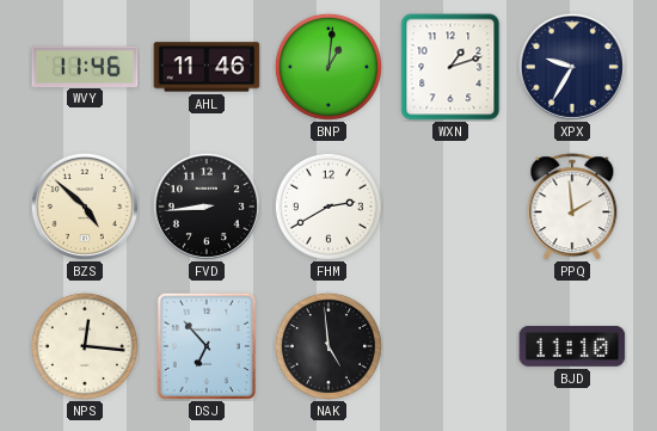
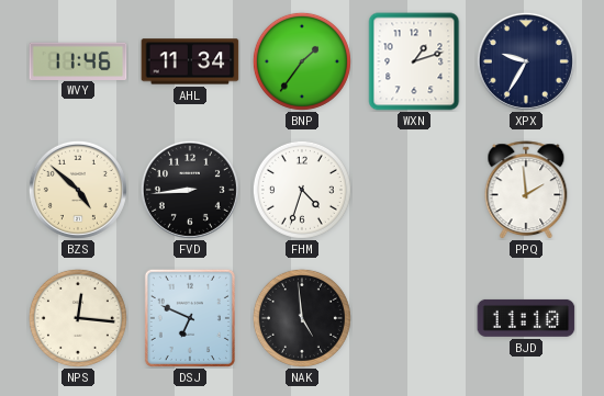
AHL: 11:46 -> 11:34
BNP: 1:01 -> 1:36
FHM: 2:40 -> 4:33
DSJ: 6:53 -> 6:49
